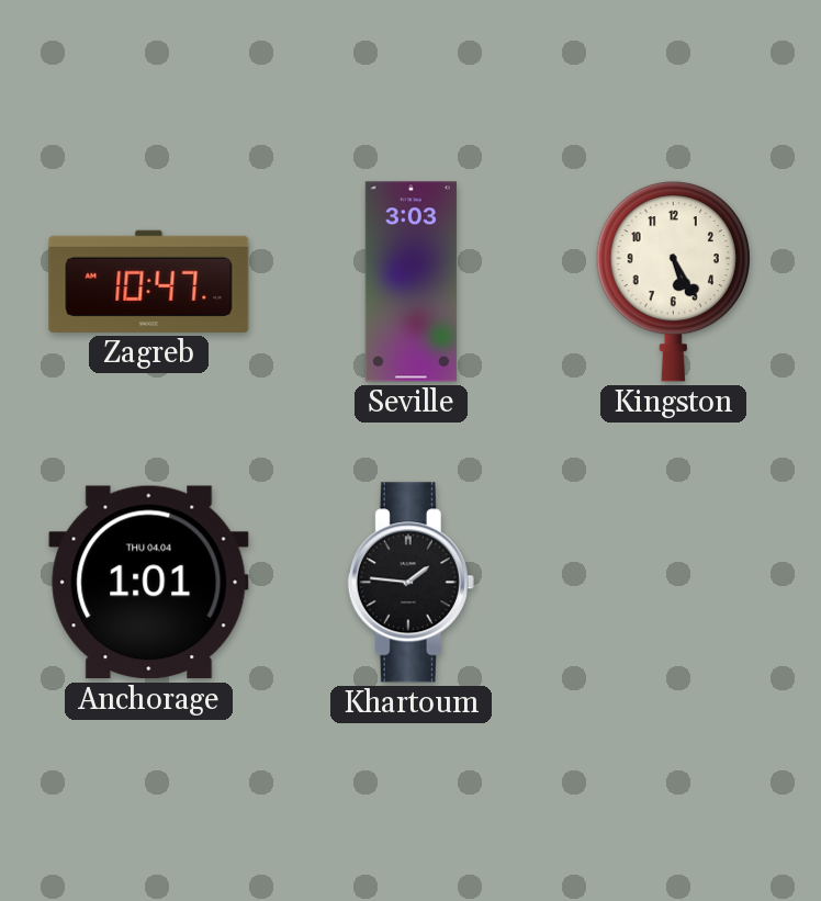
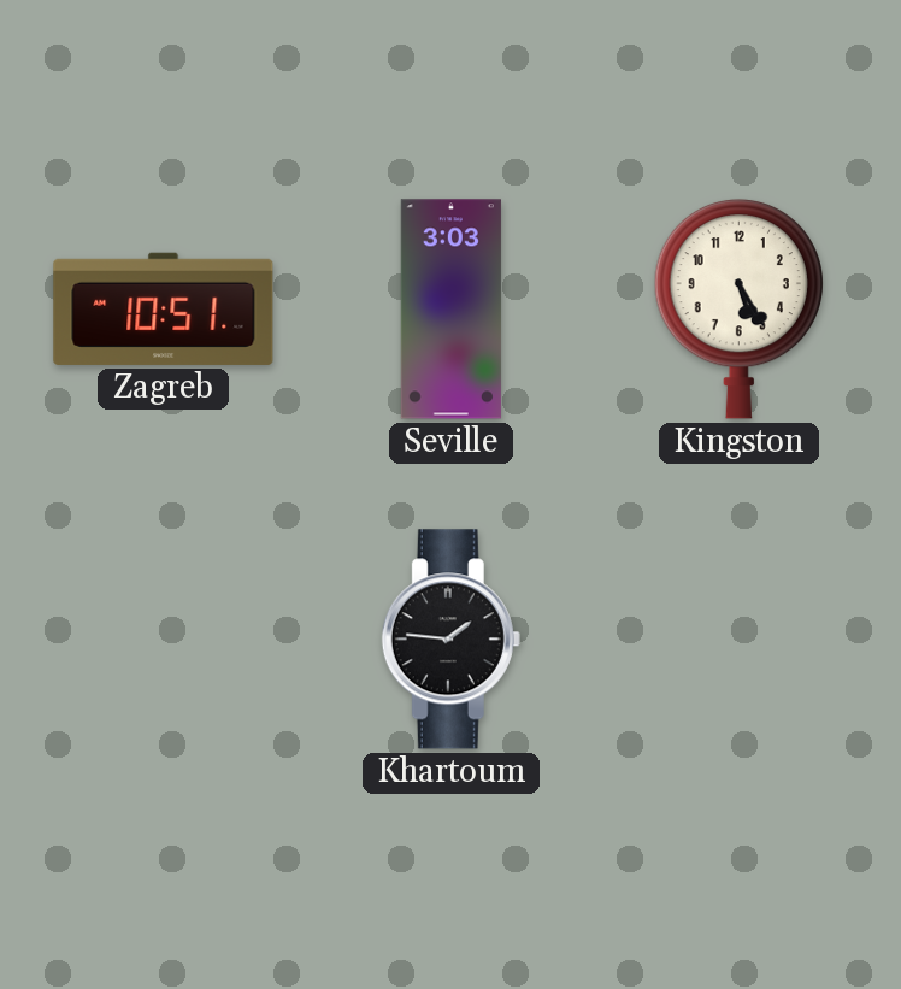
Zagreb: 10:47 -> 10:51
Anchorage: 1:01 -> none
